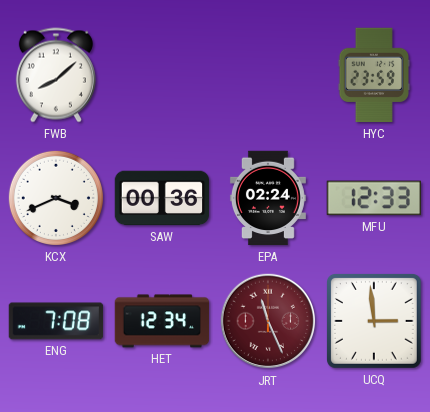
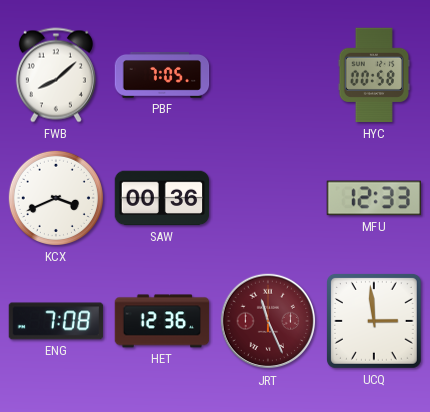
PBF: none -> 7:05
HYC: 23:59 -> 00:58
EPA: 02:24 -> none
HET: 12:34 -> 12:36
